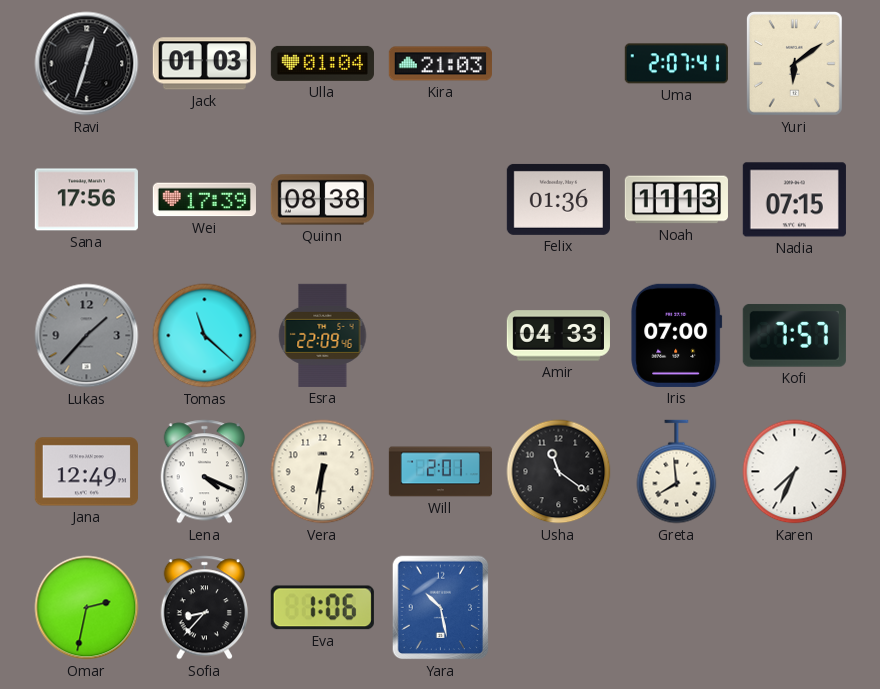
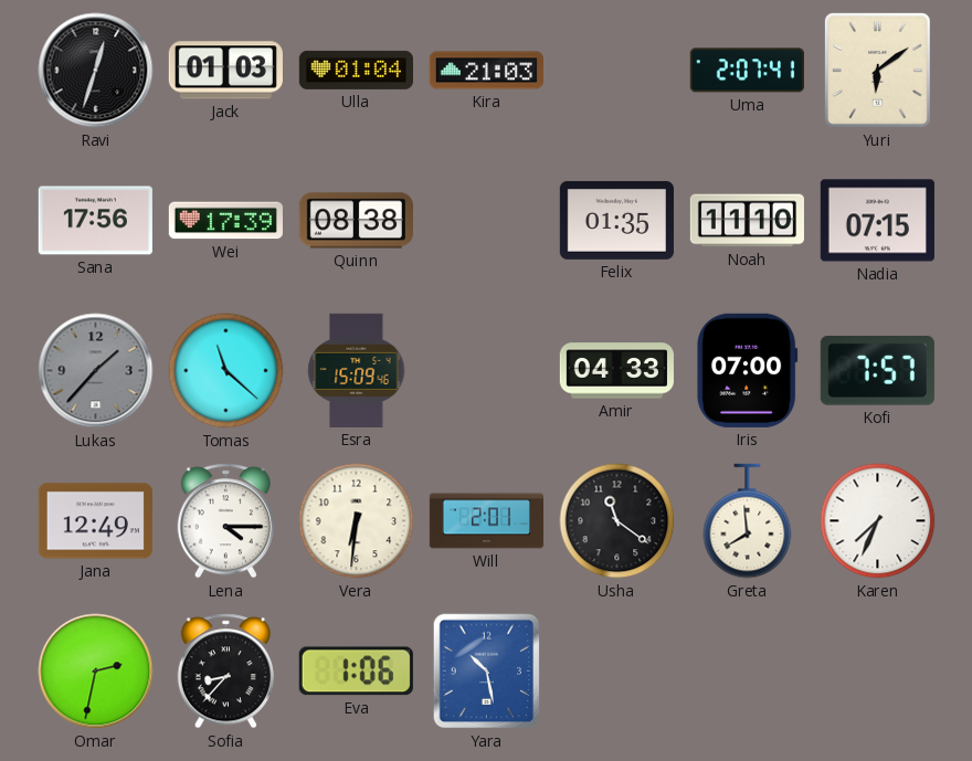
Felix: 01:36 -> 01:35
Noah: 11:13 -> 11:10
Esra: 22:09 -> 15:09
Lena: 4:19 -> 4:15
